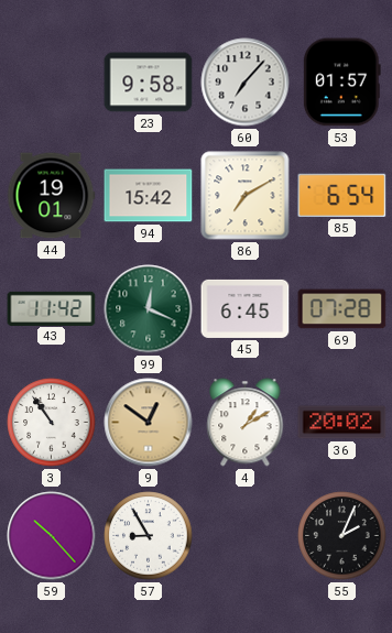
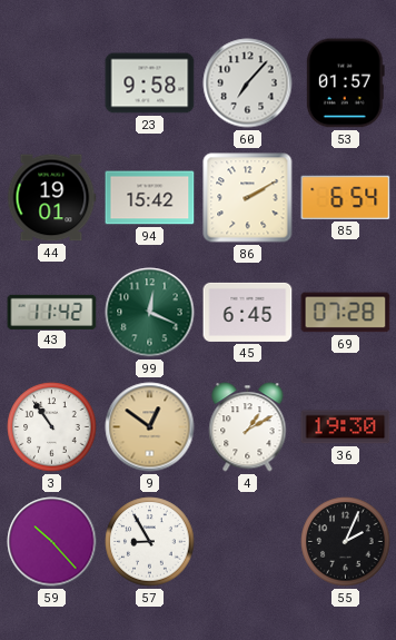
86: 7:10 -> 2:10
36: 20:02 -> 19:30
